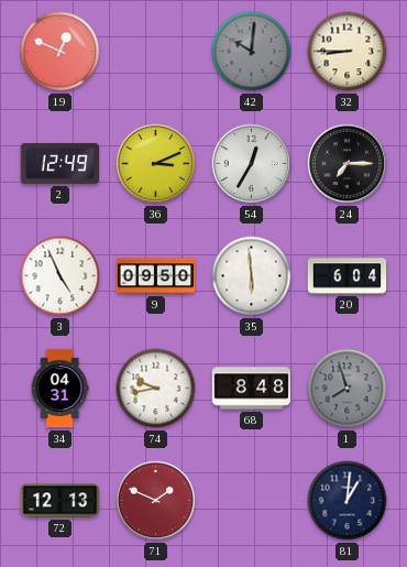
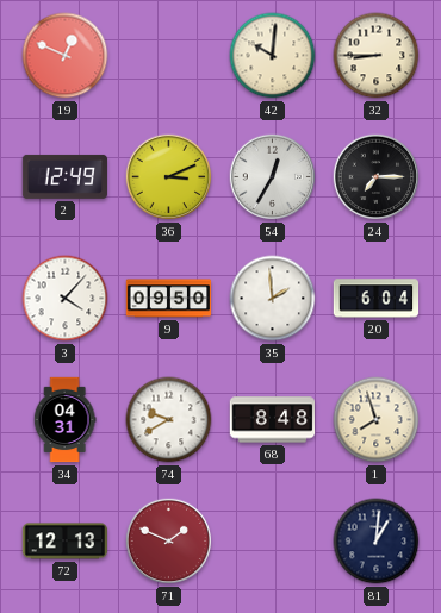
42 dial: grey -> cream
3: 4:56 -> 4:07
35: 5:59 -> 1:59
74: 9:43 -> 9:40
1 dial: grey -> cream
